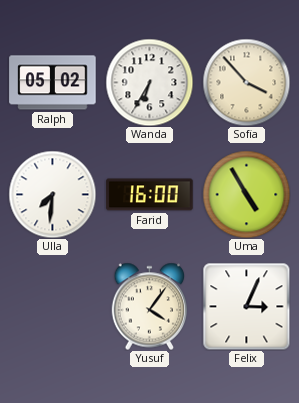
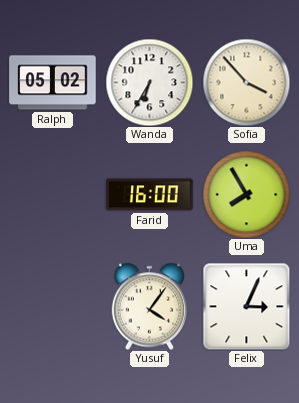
Ulla: 7:31 -> none
Uma: 4:55 -> 7:55
